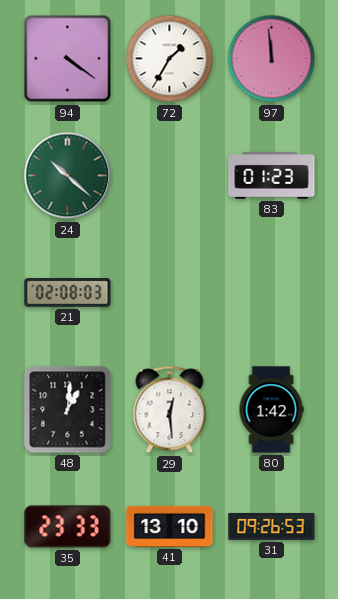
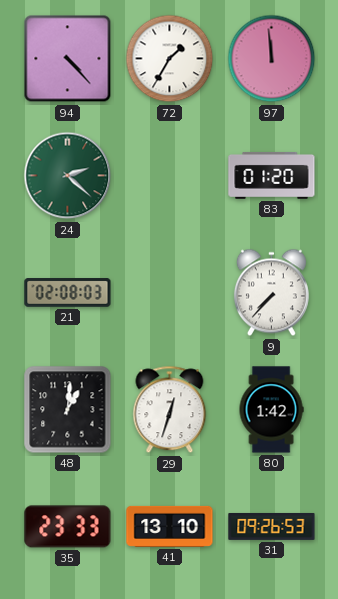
94: 4:21 -> 4:23
24: 10:22 -> 2:22
83: 01:23 -> 01:20
9: none -> 7:37
29: 12:29 -> 12:33
